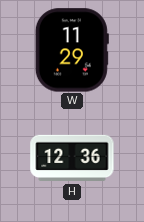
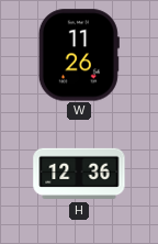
W: 11:29 -> 11:26
